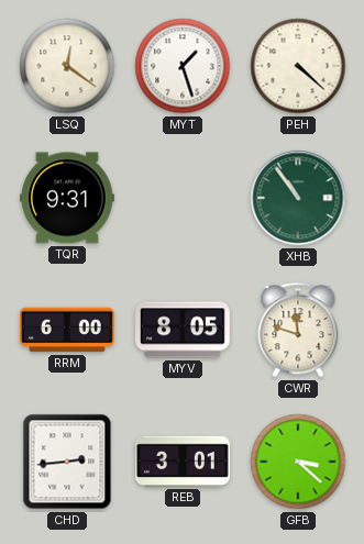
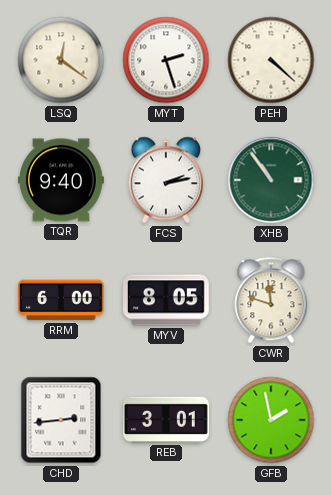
MYT: 1:27 -> 2:27
TQR: 9:31 -> 9:40
FCS: none -> 2:13
GFB: 3:22 -> 1:58
